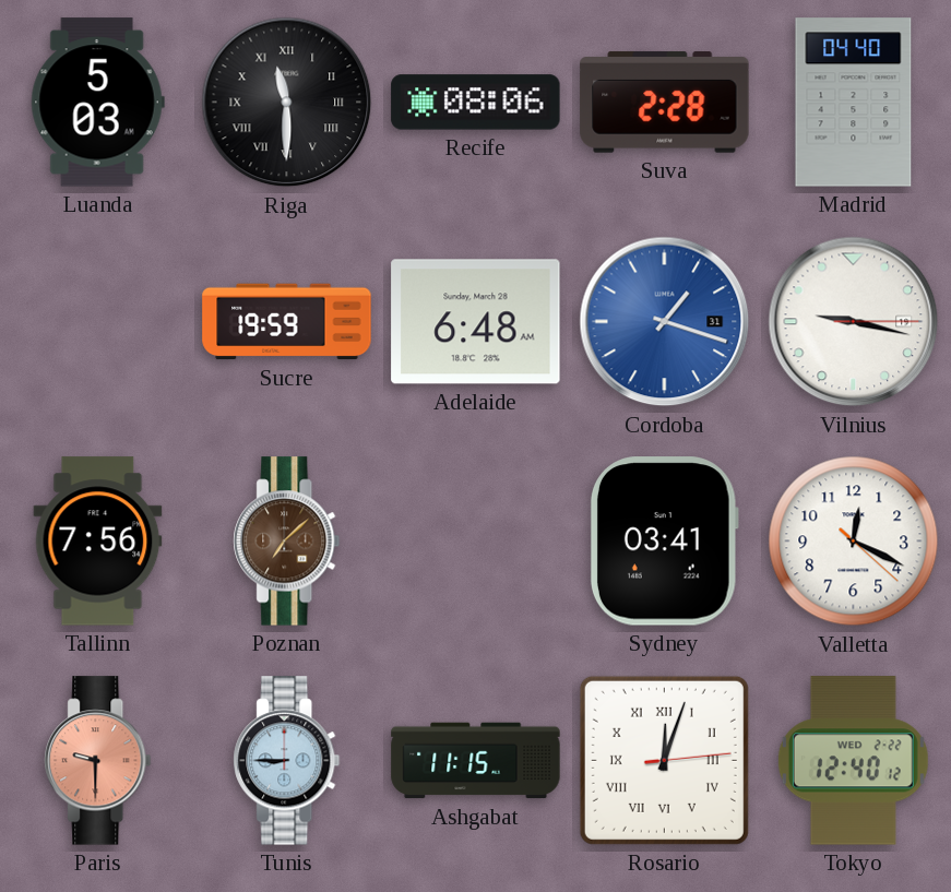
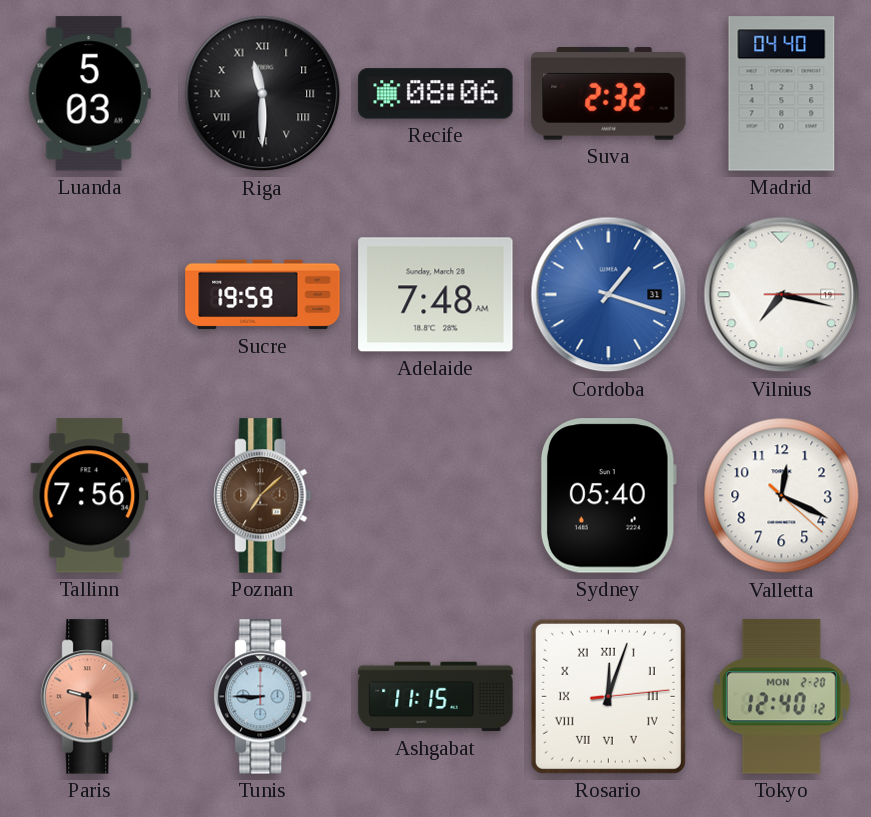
Suva: 2:28 -> 2:32
Adelaide: 6:48 -> 7:48
Vilnius: 9:17 -> 7:17
Sydney: 03:41 -> 05:40
Tokyo date: WED 2-22 -> MON 2-20
